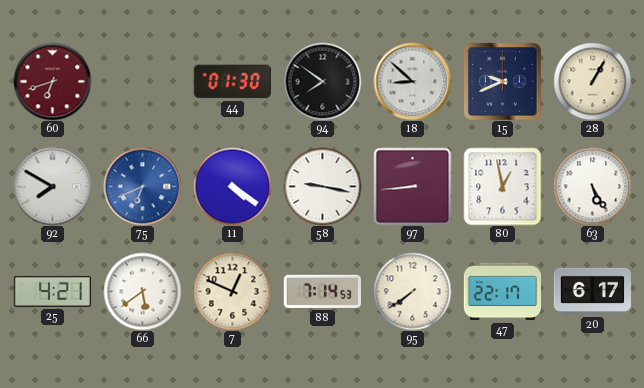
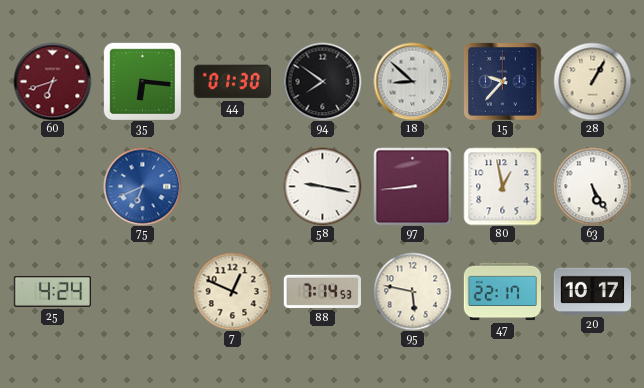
35: none -> 6:16
15: 9:41 -> 9:37
92: 7:50 -> none
11: 4:21 -> none
25: 4:21 -> 4:24
66: 5:39 -> none
95: 7:39 -> 5:47
20: 6:17 -> 10:17
